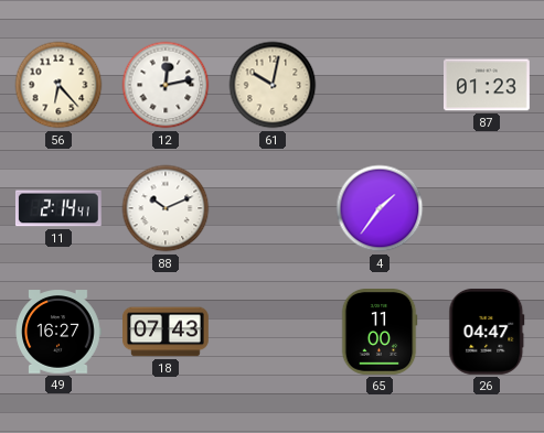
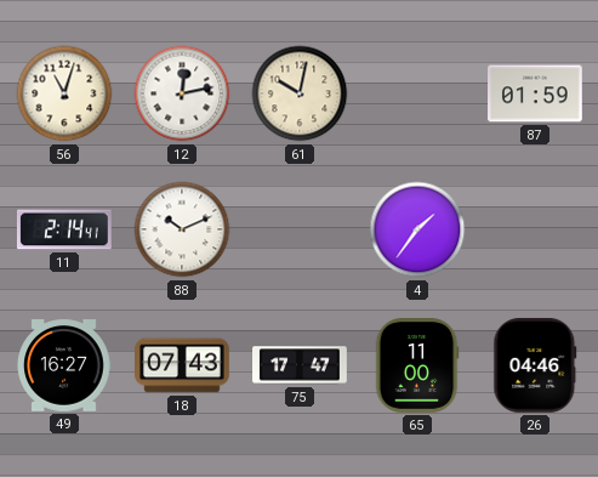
56: 6:23 -> 11:03
87: 01:23 -> 01:59
75: none -> 17:47
26: 04:47 -> 04:46
